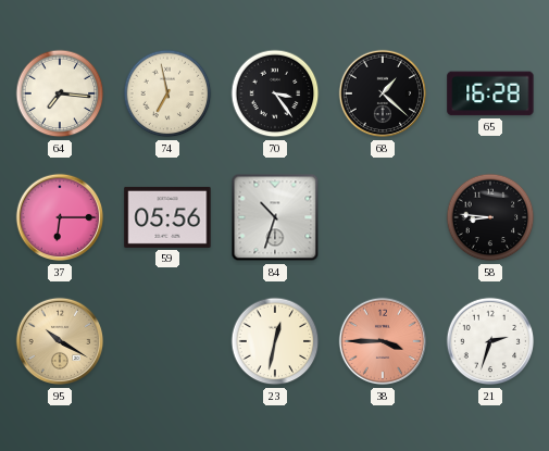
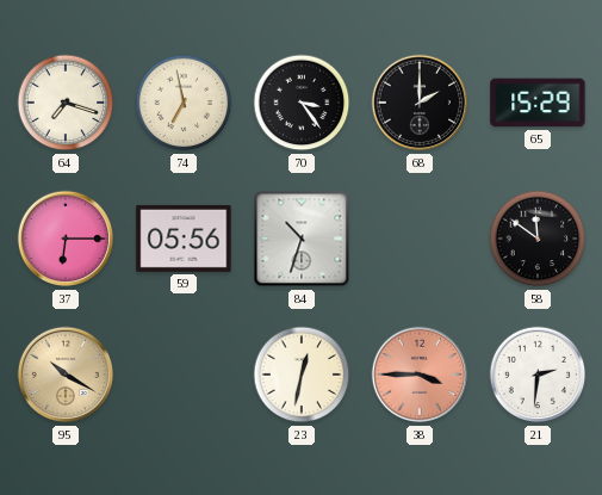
64: 7:16 -> 7:18
68: 1:22 -> 2:00
65: 16:28 -> 15:29
58: 8:46 -> 11:51
21: 2:33 -> 2:31
